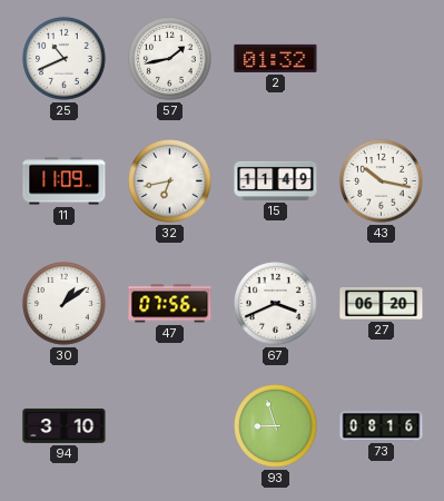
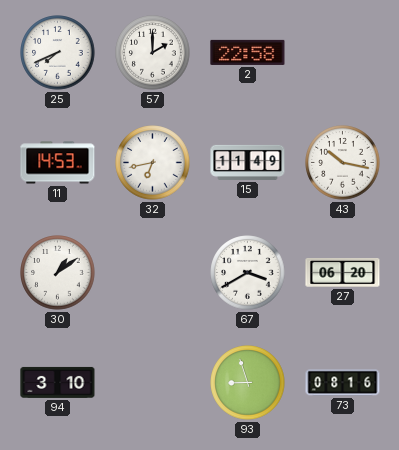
25: 10:41 -> 7:41
57: 1:43 -> 2:00
2: 01:32 -> 22:58
11: 11:09 -> 14:53
47: 07:56 -> none
67: 3:41 -> 3:40
